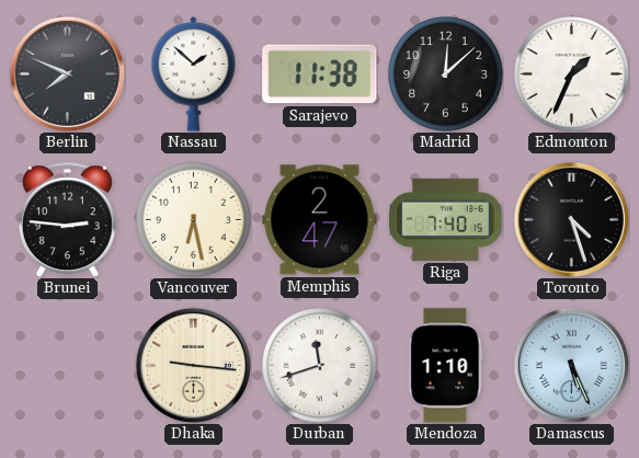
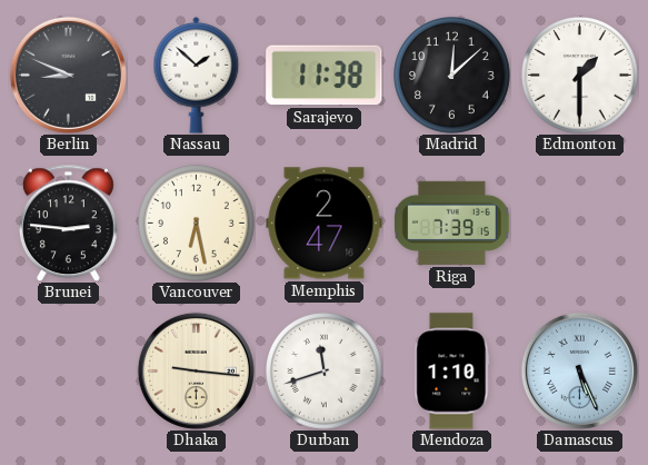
Berlin: 7:49 -> 8:49
Edmonton: 1:34 -> 1:30
Riga: 7:40 -> 7:39
Toronto: 4:27 -> none
